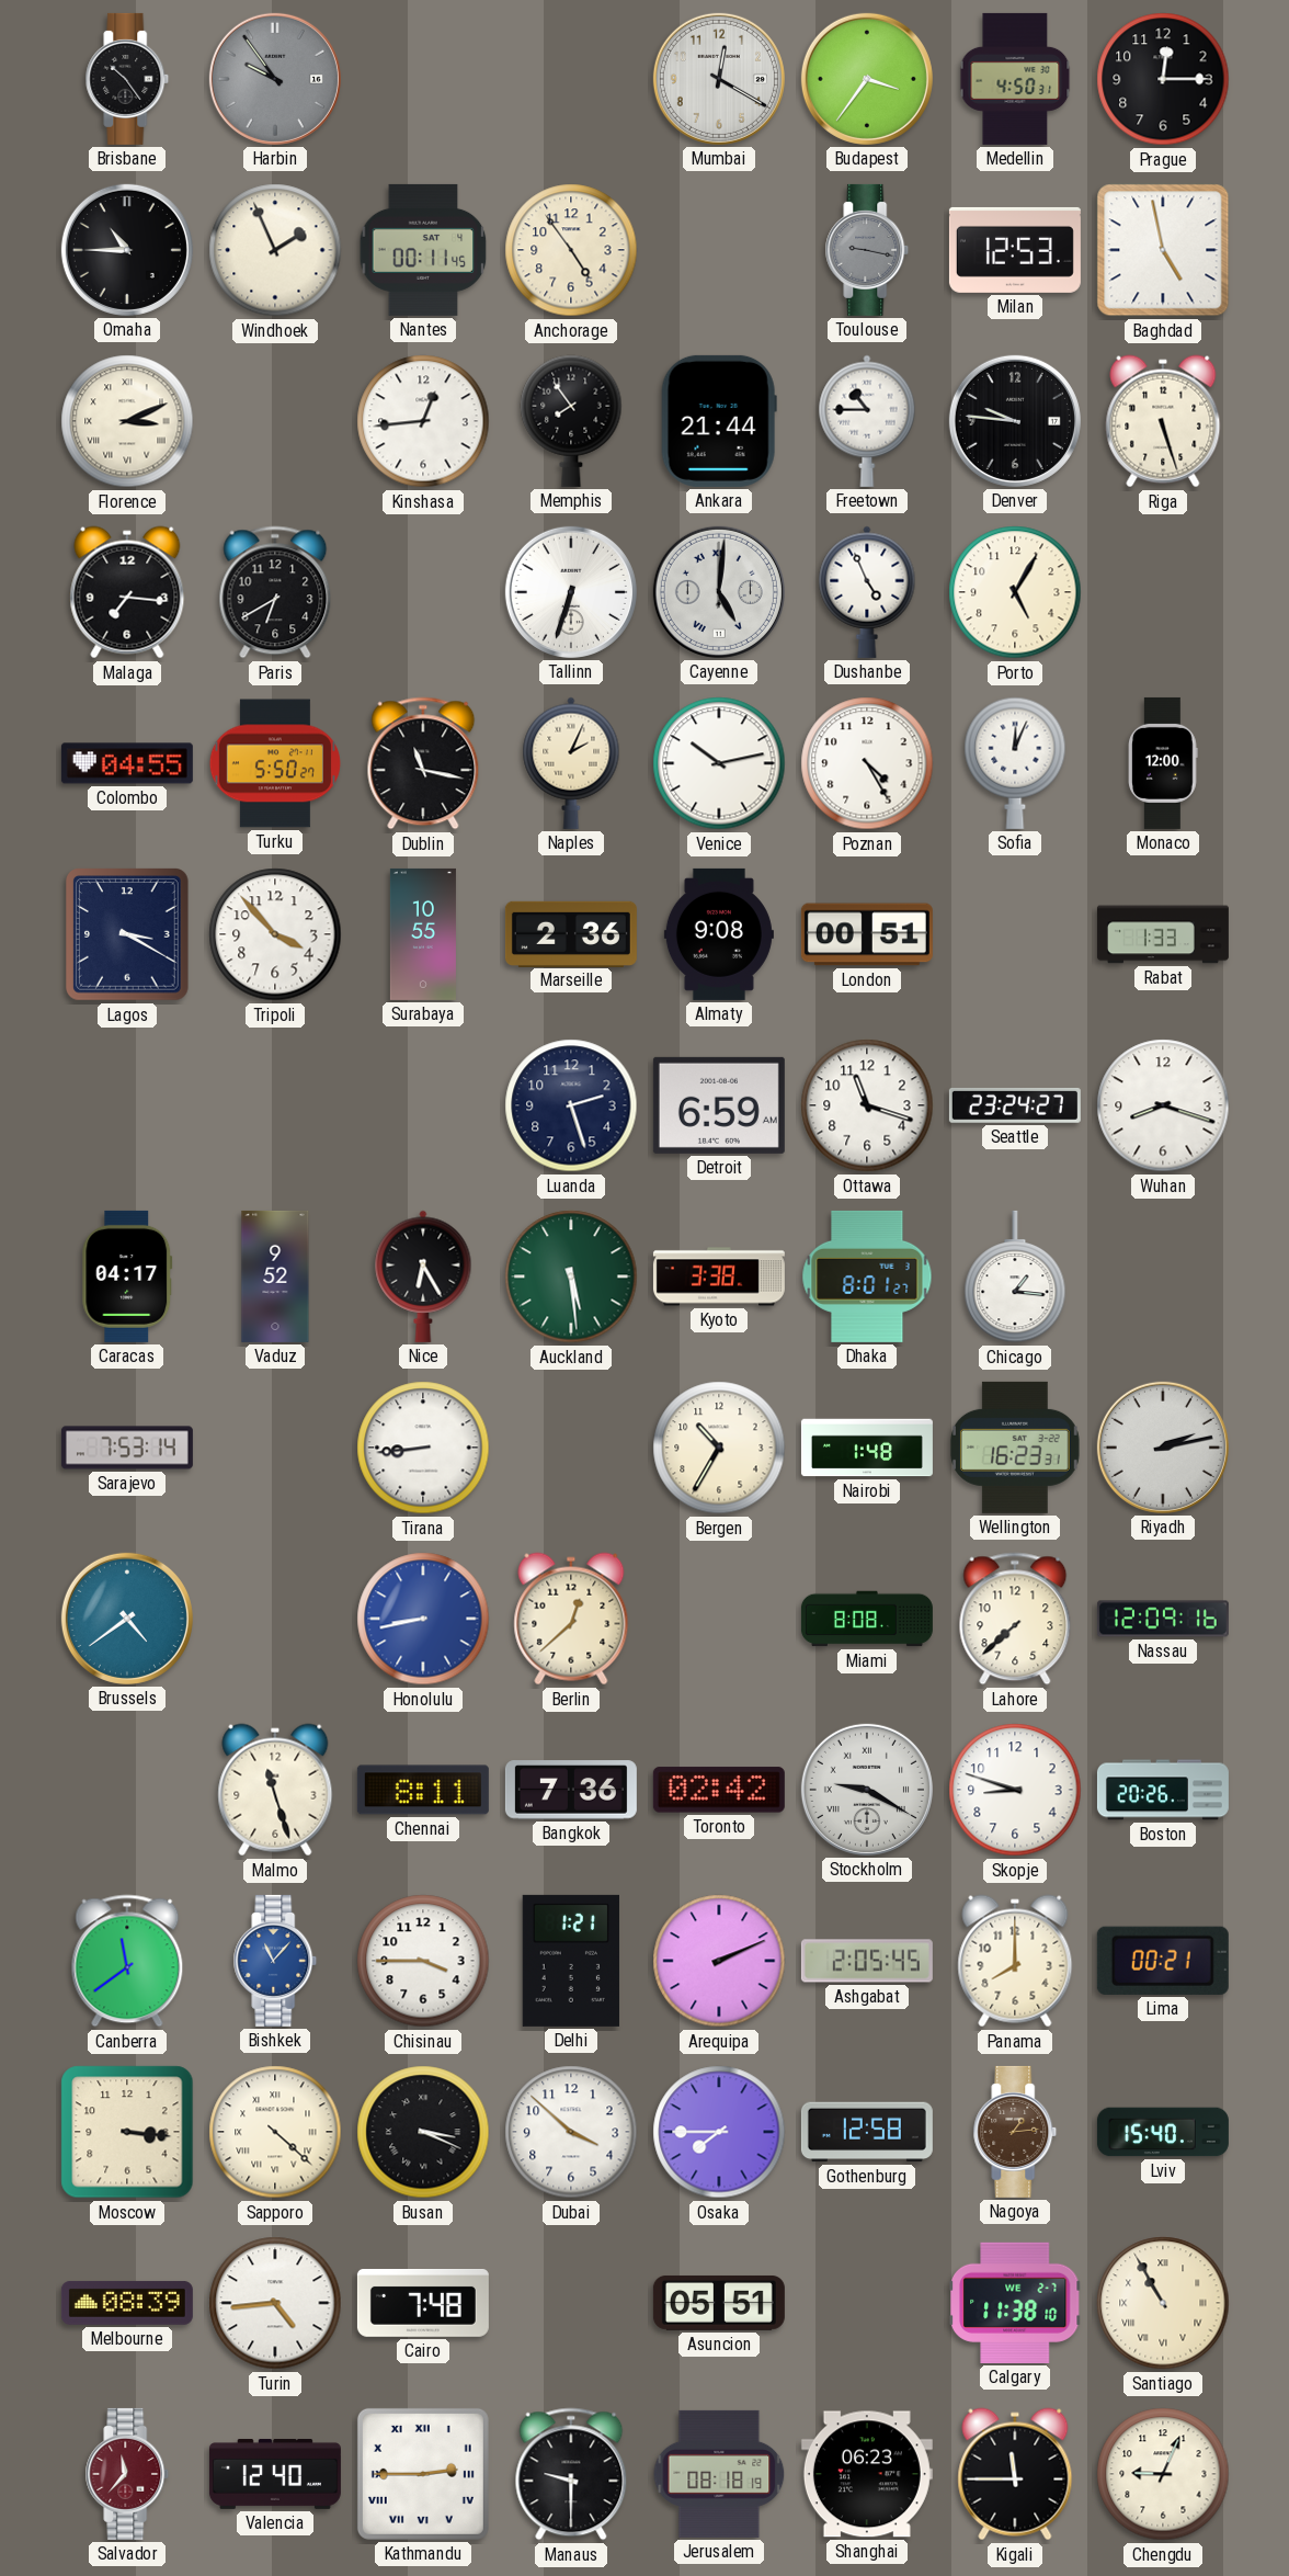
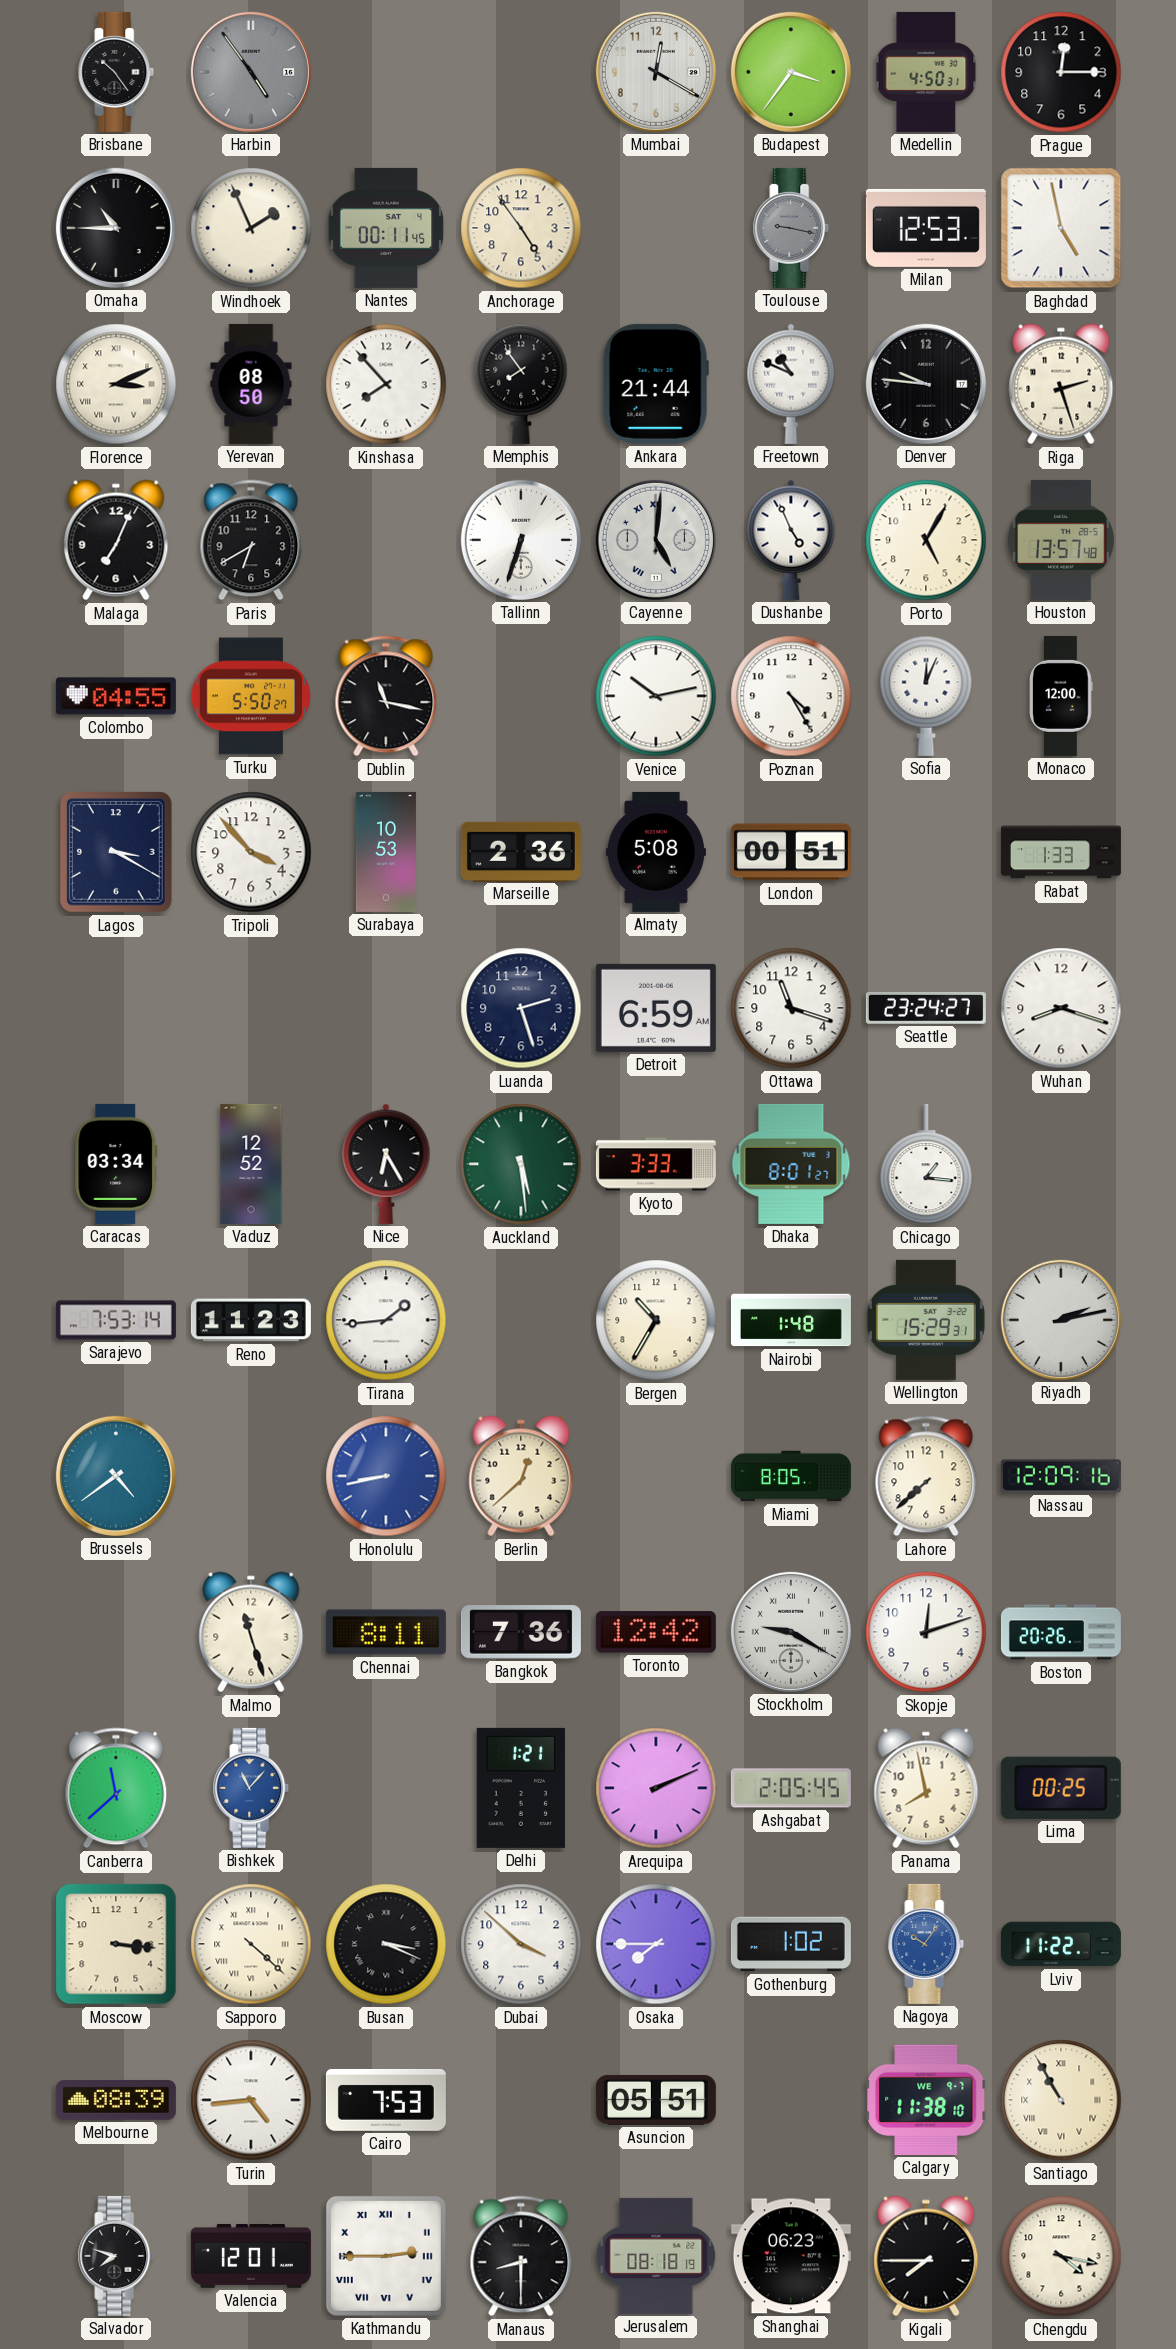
Harbin: 9:54 -> 4:54
Yerevan: none -> 08:50
Kinshasa: 12:44 -> 7:53
Freetown: 10:45 -> 10:49
Riga: 5:27 -> 2:27
Malaga: 7:16 -> 7:04
Houston: none -> 13:57
Naples: 2:04 -> none
Surabaya: 10:55 -> 10:53
Almaty: 9:08 -> 5:08
Caracas: 04:17 -> 03:34
Vaduz: 9:52 -> 12:52
Kyoto: 3:38 -> 3:33
Reno: none -> 11:23
Tirana: 8:44 -> 1:44
Wellington: 16:23 -> 15:29
Miami: 8:08 -> 8:05
Toronto: 02:42 -> 12:42
Skopje: 8:48 -> 12:12
Canberra: 11:39 -> 11:38
Chisinau: 3:45 -> none
Panama: 8:00 -> 7:58
Lima: 00:21 -> 00:25
Gothenburg: 12:58 -> 1:02
Nagoya: 1:14 -> 10:06
Nagoya dial: brown -> blue
Lviv: 15:40 -> 11:22
Cairo: 7:48 -> 7:53
Calgary date: WE 2-7 -> WE 9-7
Salvador: 11:37 -> 7:48
Salvador dial: burgundy -> black
Valencia: 12:40 -> 12:01
Manaus: 9:30 -> 8:30
Kigali: 11:45 -> 7:45
Chengdu: 9:04 -> 4:17
